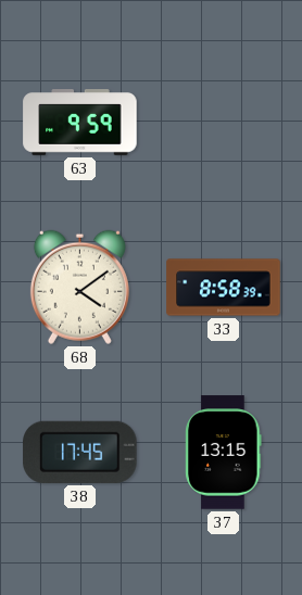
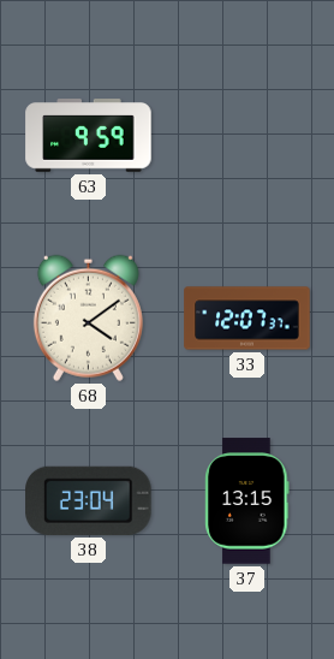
33: 8:58 -> 12:07
38: 17:45 -> 23:04
